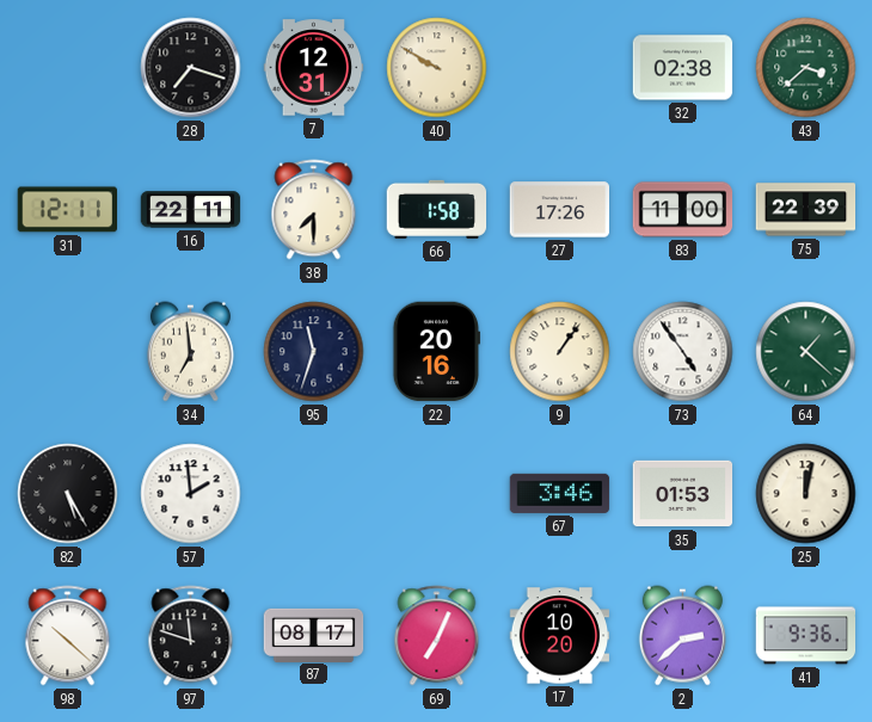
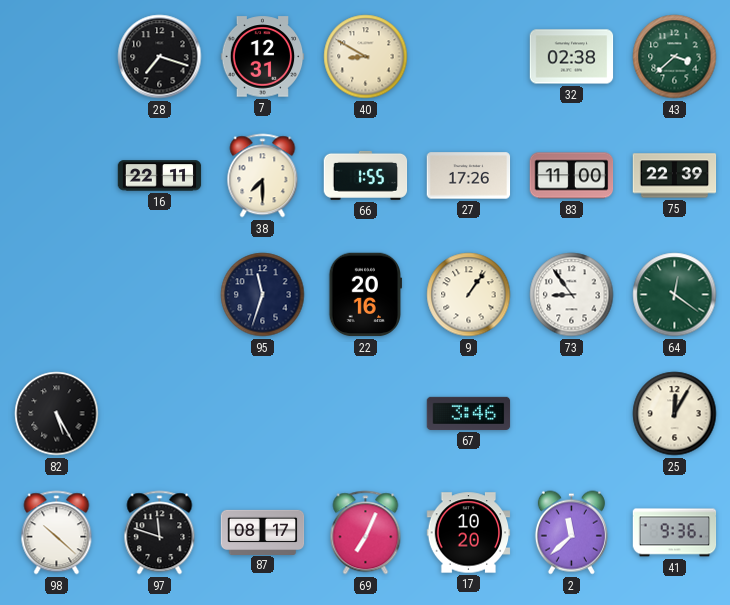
40: 9:50 -> 8:50
31: 12:11 -> none
66: 1:58 -> 1:55
34: 6:59 -> none
73: 4:54 -> 8:54
64: 1:22 -> 12:21
57: 1:59 -> none
35: 01:53 -> none
25: 12:02 -> 12:05
2: 2:38 -> 11:38
